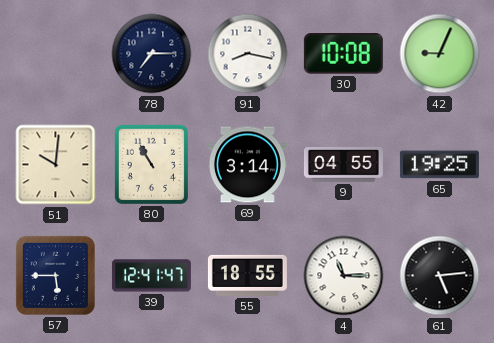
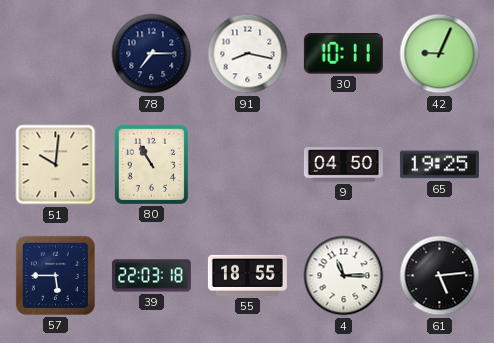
30: 10:08 -> 10:11
69: 3:14 -> none
9: 04:55 -> 04:50
39: 12:41 -> 22:03
